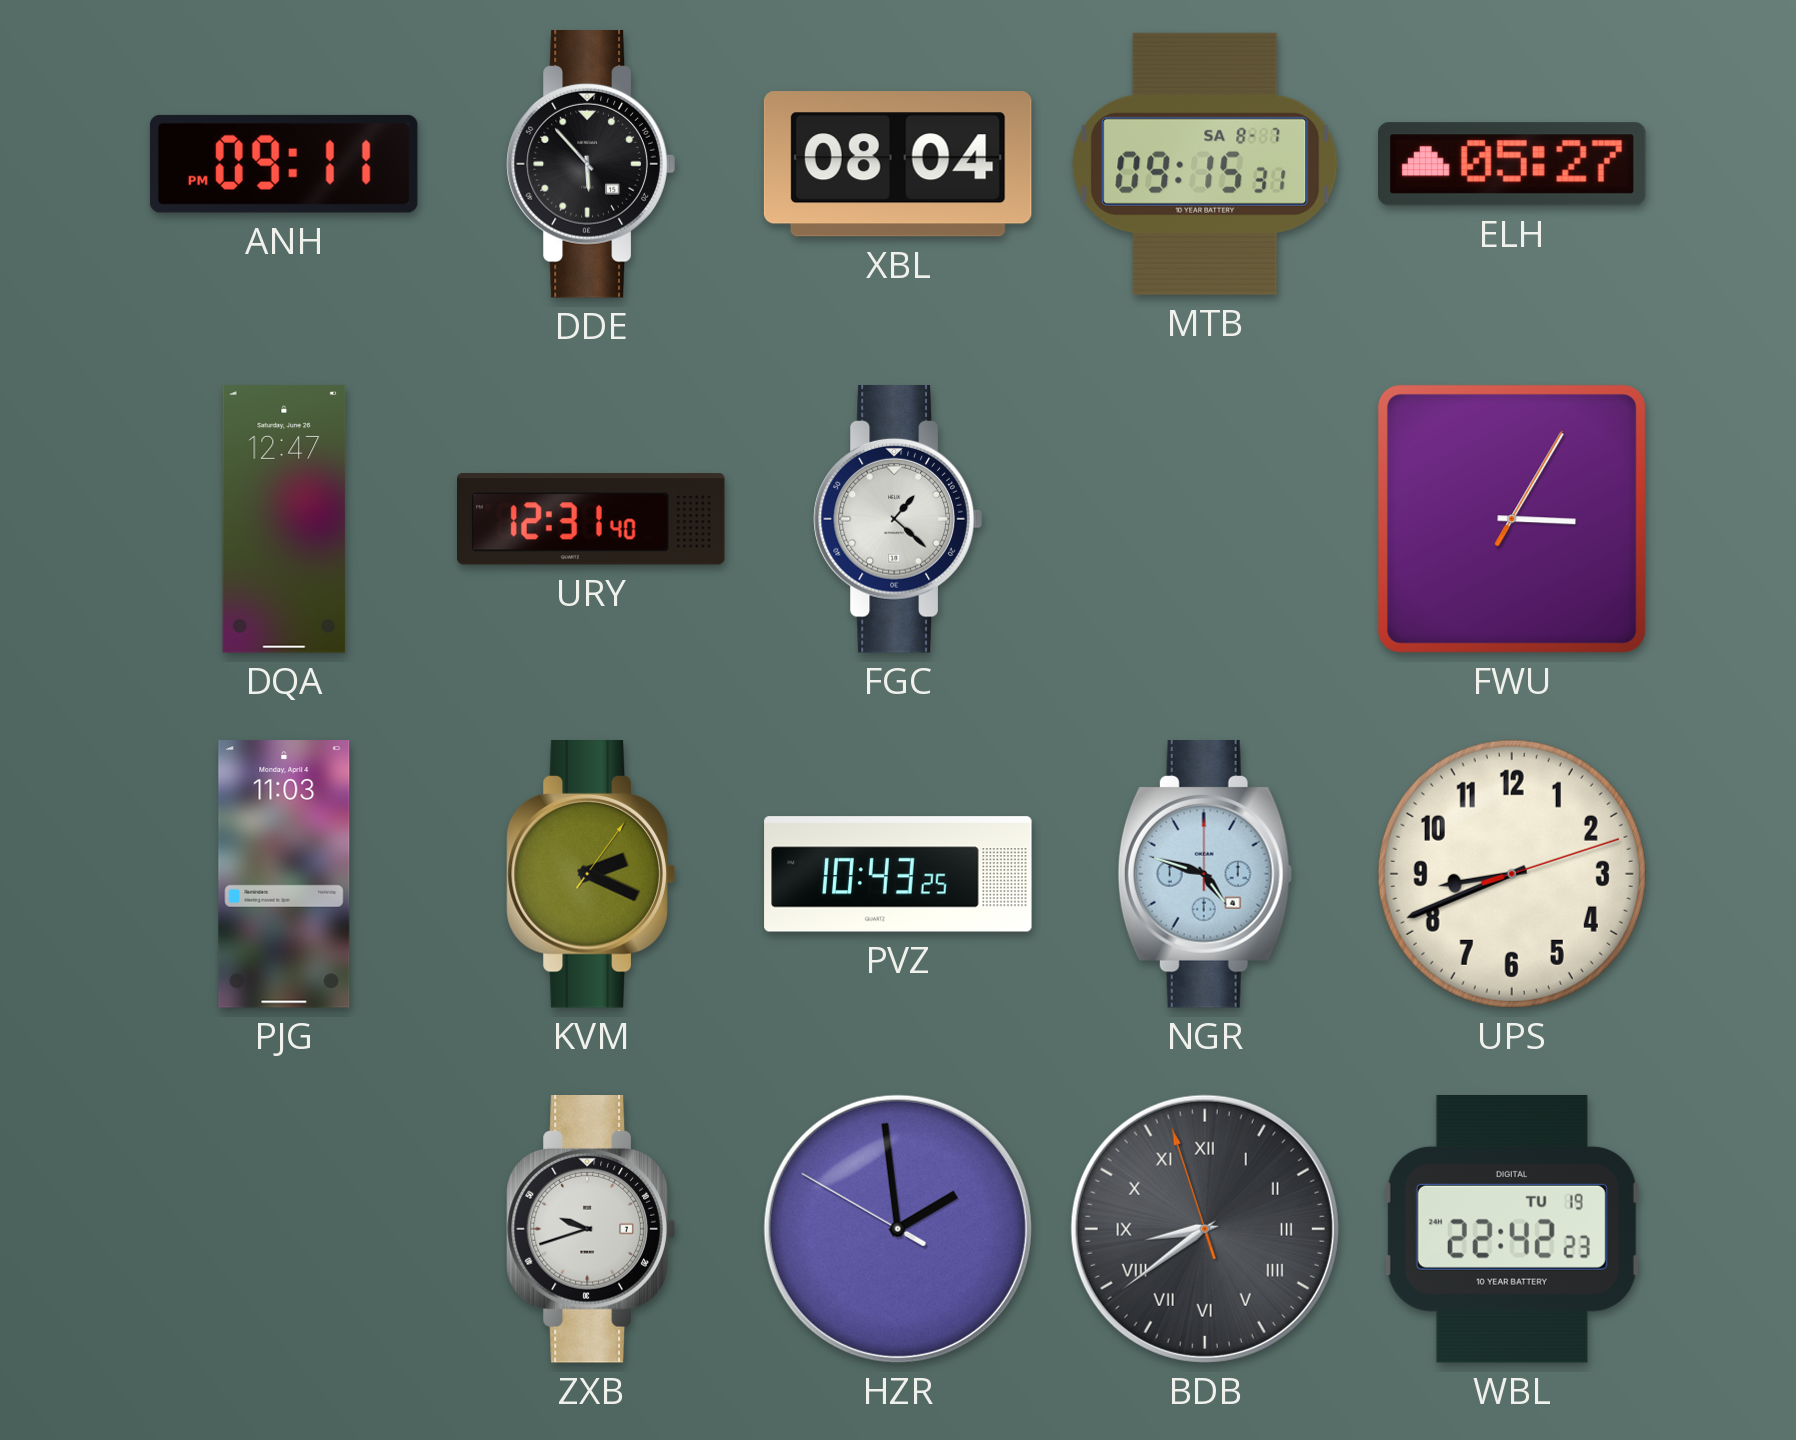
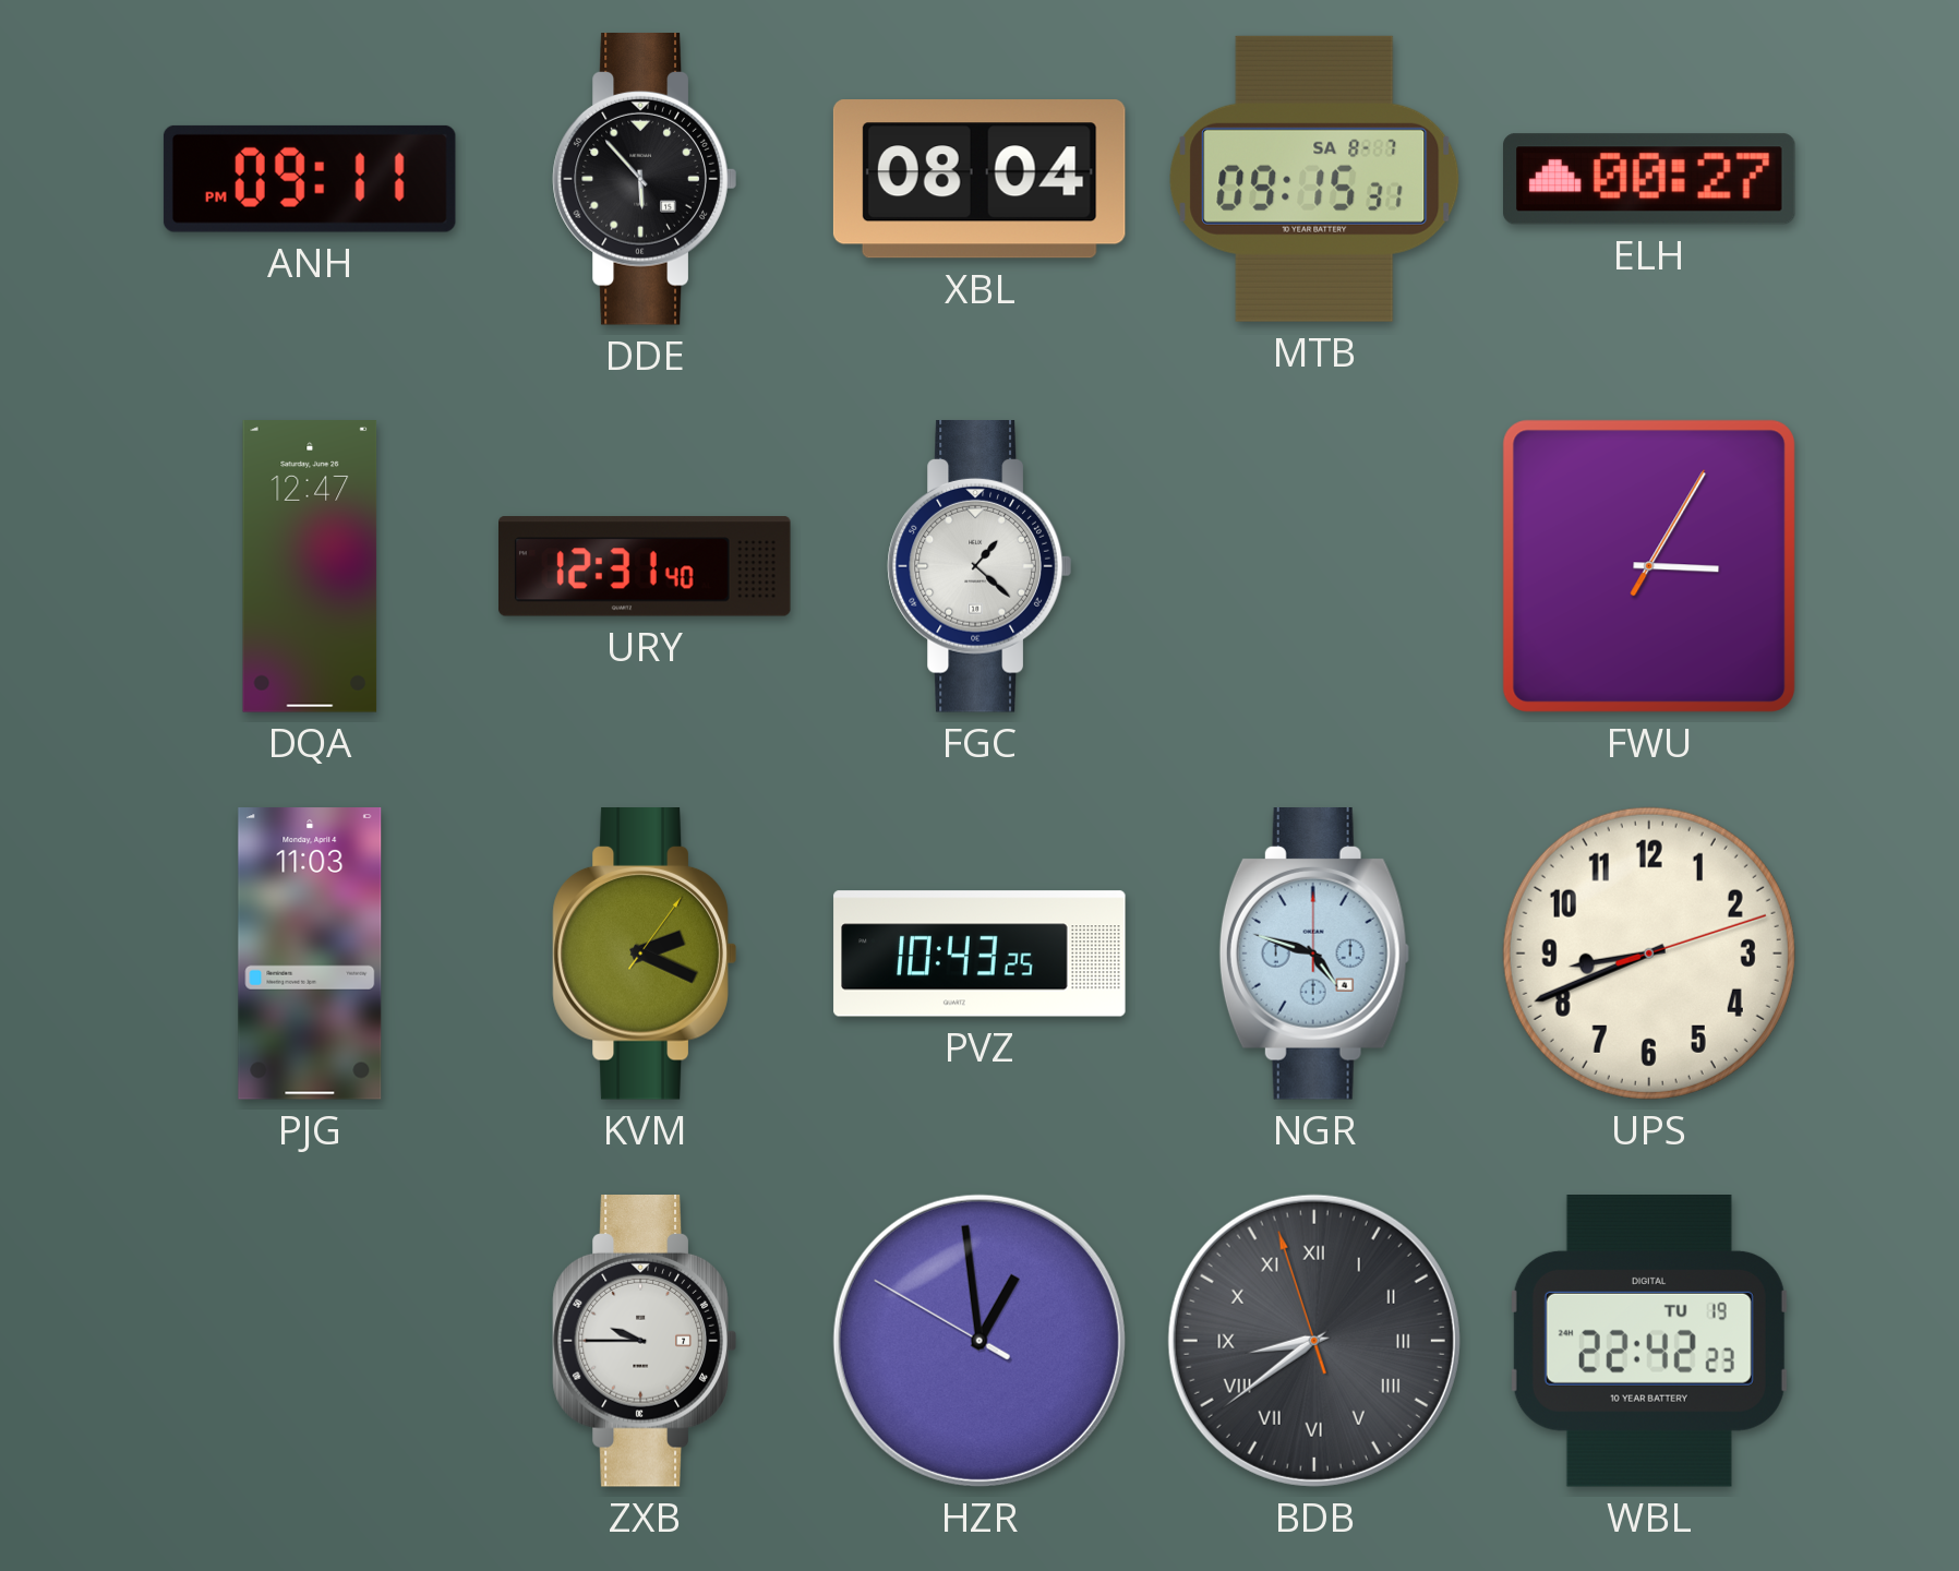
ELH: 05:27 -> 00:27
ZXB: 9:42 -> 9:45
HZR: 1:58 -> 12:58
